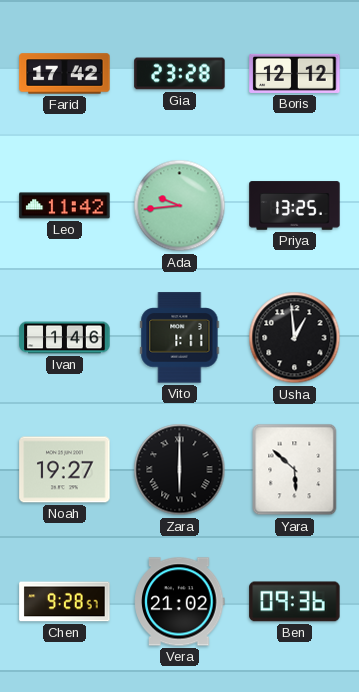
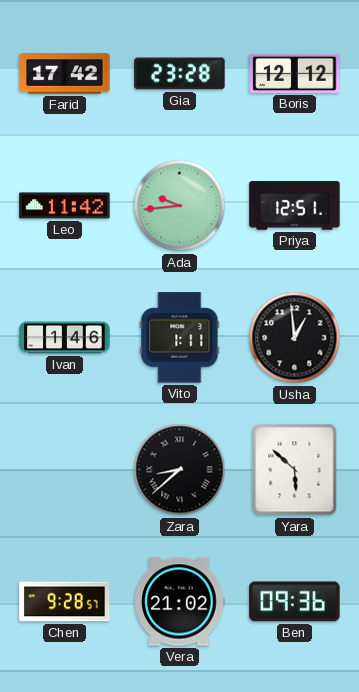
Priya: 13:25 -> 12:51
Noah: 19:27 -> none
Zara: 6:00 -> 8:38
